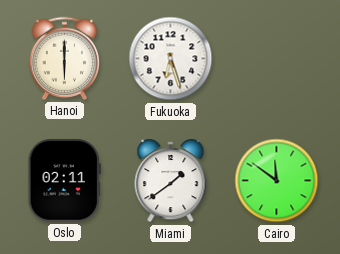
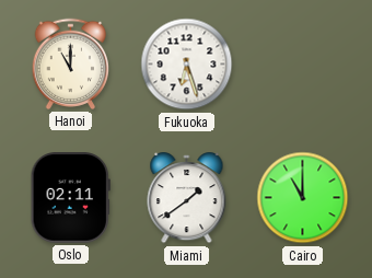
Hanoi: 6:00 -> 11:00
Cairo: 11:51 -> 11:00
